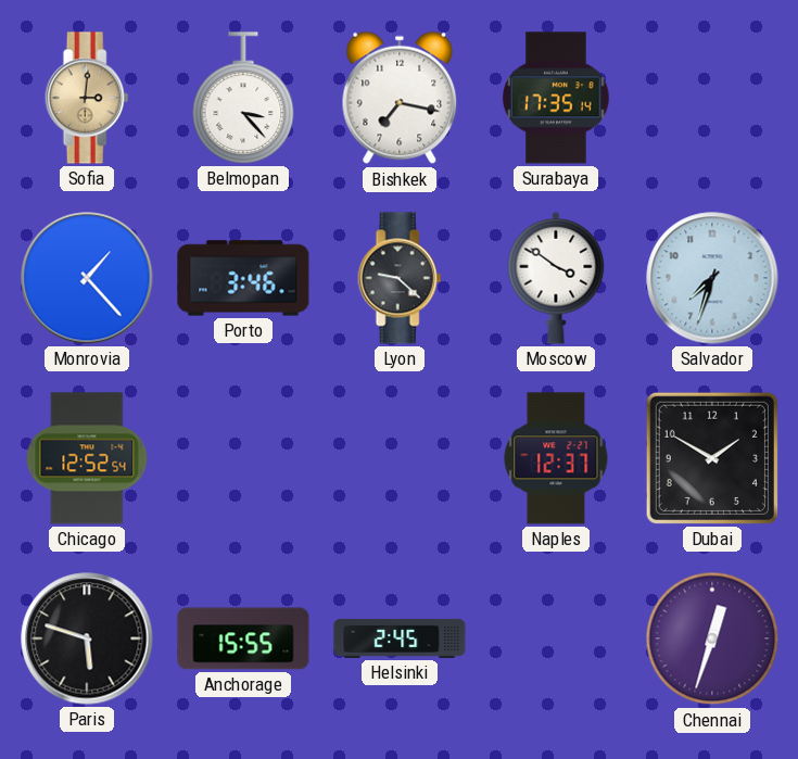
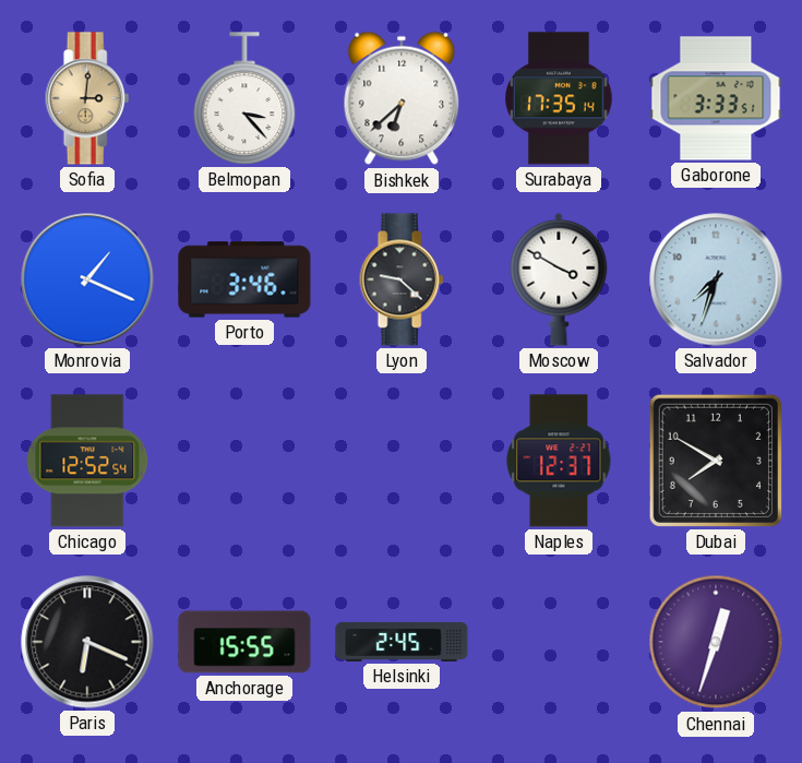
Bishkek: 7:17 -> 6:38
Gaborone: none -> 3:33
Monrovia: 1:23 -> 1:19
Moscow: 3:51 -> 3:50
Dubai: 1:50 -> 7:50
Paris: 5:48 -> 6:19
